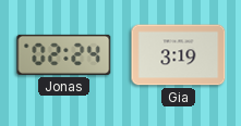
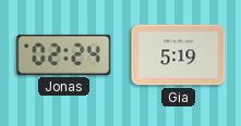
Gia: 3:19 -> 5:19
